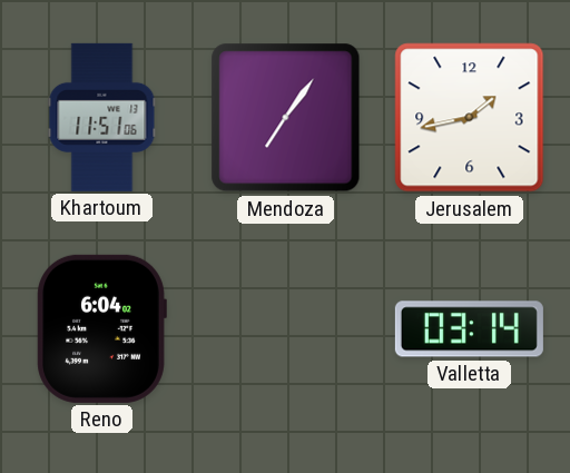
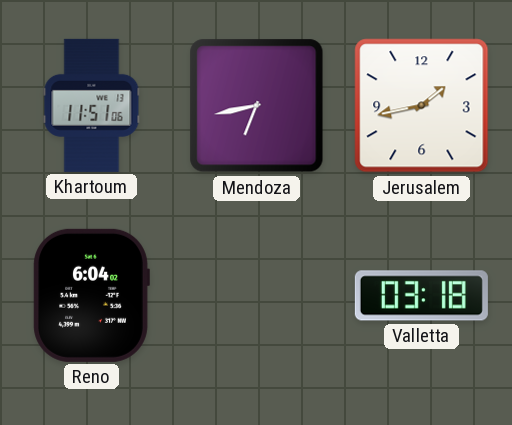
Mendoza: 7:06 -> 6:43
Valletta: 03:14 -> 03:18
